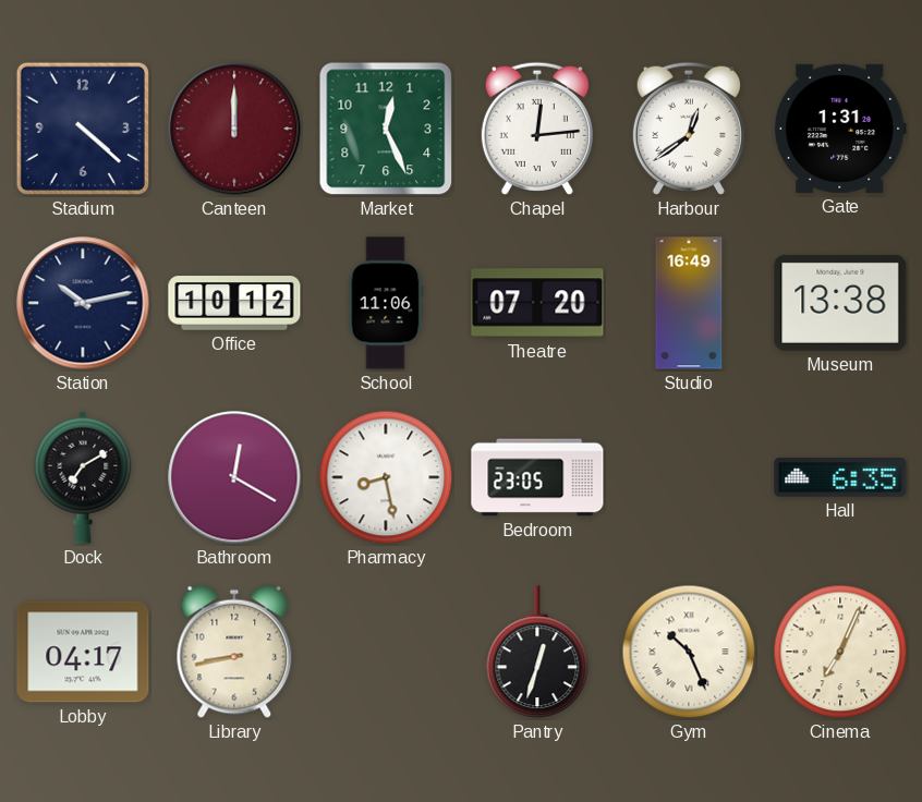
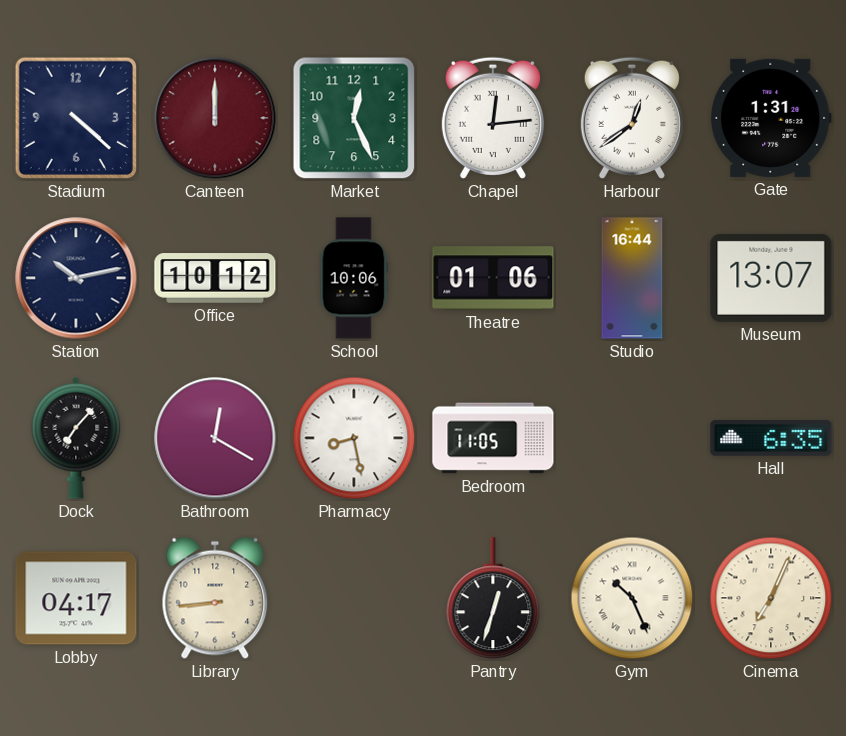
School: 11:06 -> 10:06
Theatre: 07:20 -> 01:06
Studio: 16:49 -> 16:44
Museum: 13:38 -> 13:07
Dock: 7:10 -> 7:07
Bedroom: 23:05 -> 11:05
Library: 8:43 -> 8:44
